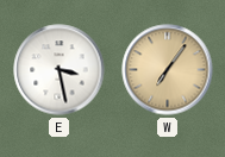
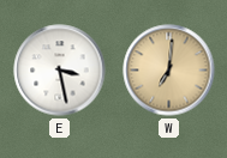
W: 7:06 -> 7:01
